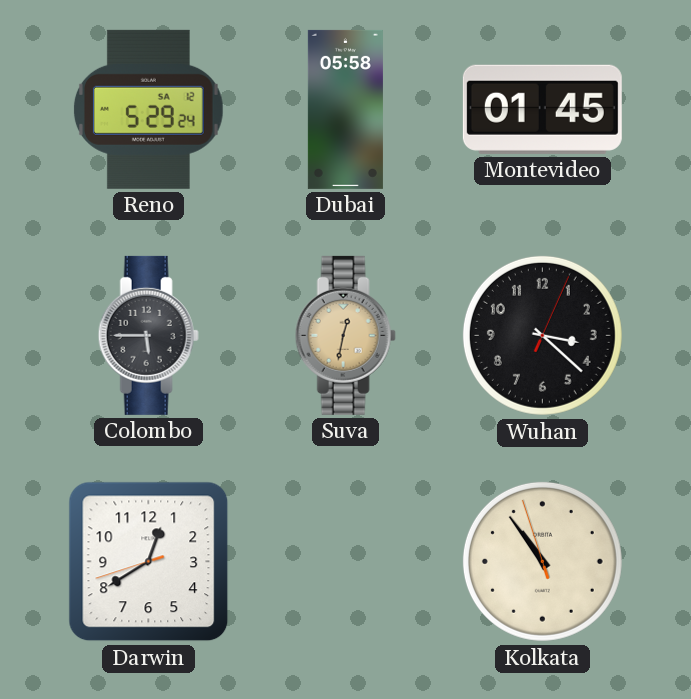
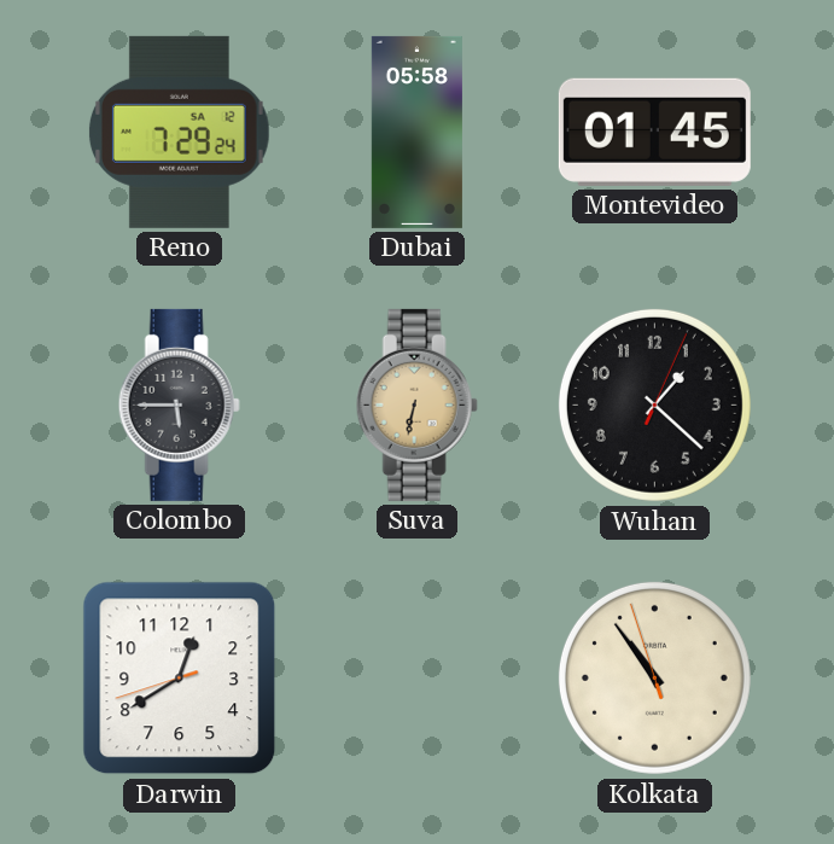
Reno: 5:29 -> 7:29
Suva: 12:32 -> 6:32
Wuhan: 3:22 -> 1:22
